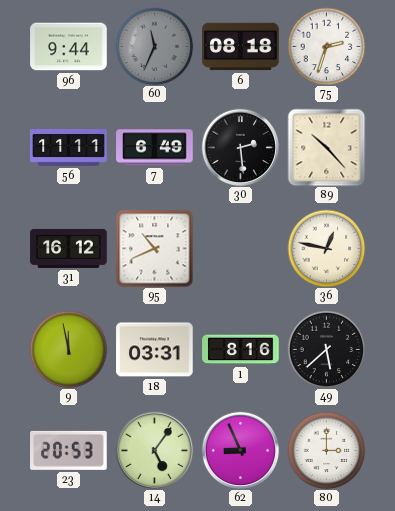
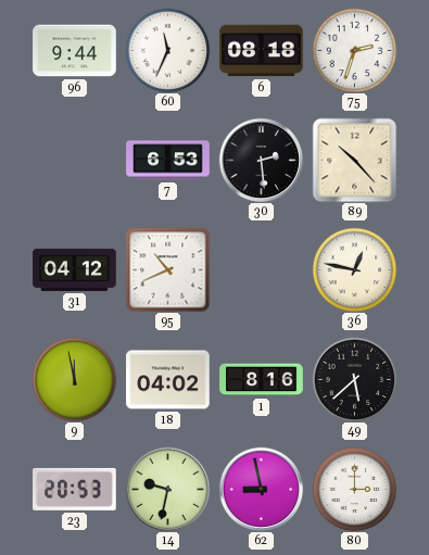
60 dial: grey -> white
56: 11:11 -> none
7: 6:49 -> 6:53
31: 16:12 -> 04:12
18: 03:31 -> 04:02
14: 5:06 -> 9:32
62: 8:56 -> 8:58
